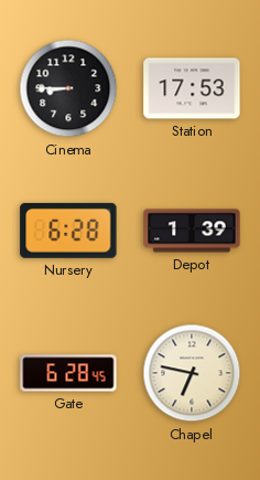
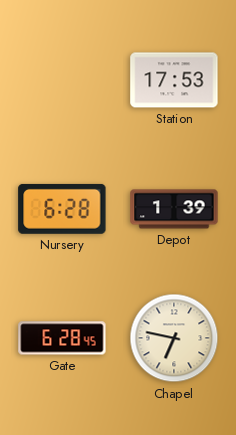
Cinema: 8:45 -> none
